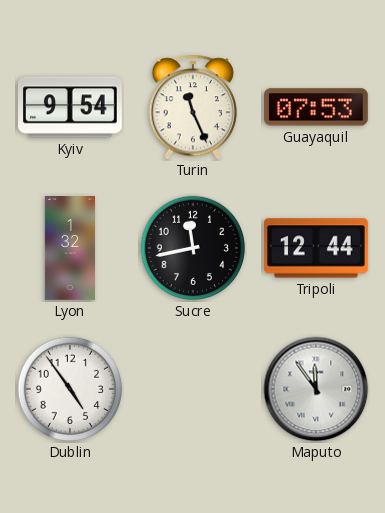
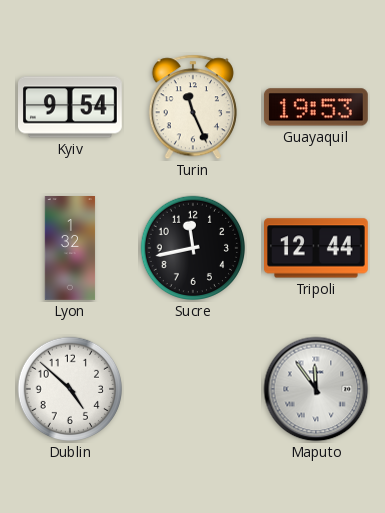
Guayaquil: 07:53 -> 19:53
Dublin: 4:54 -> 4:52
